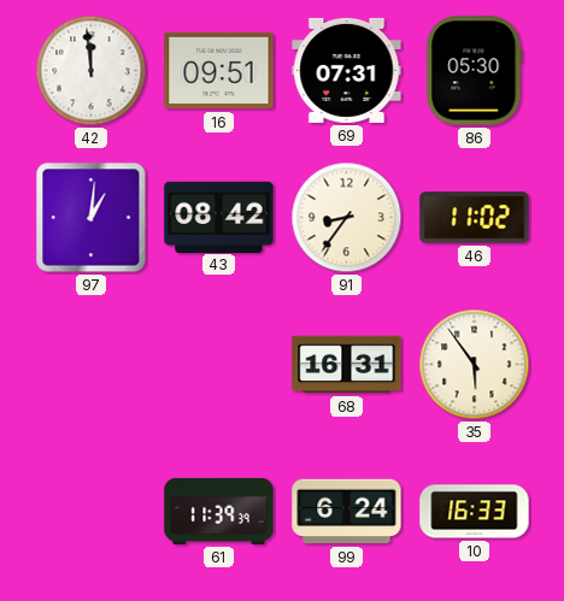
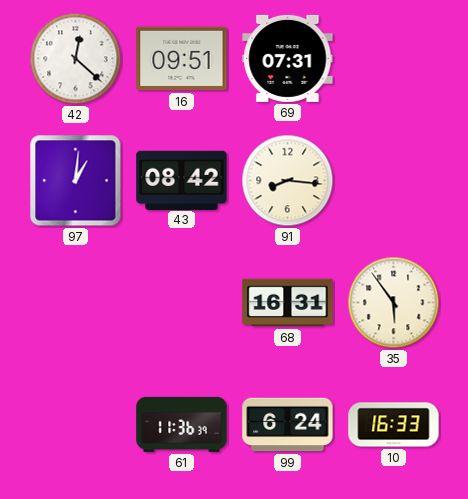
42: 11:59 -> 12:22
86: 05:30 -> none
91: 8:36 -> 8:16
46: 11:02 -> none
61: 11:39 -> 11:36
